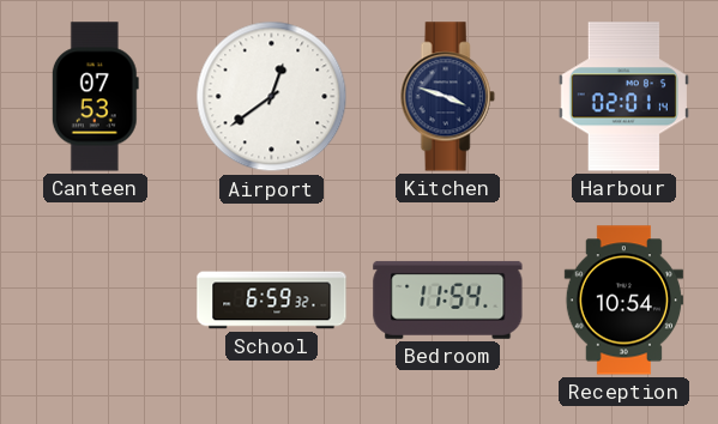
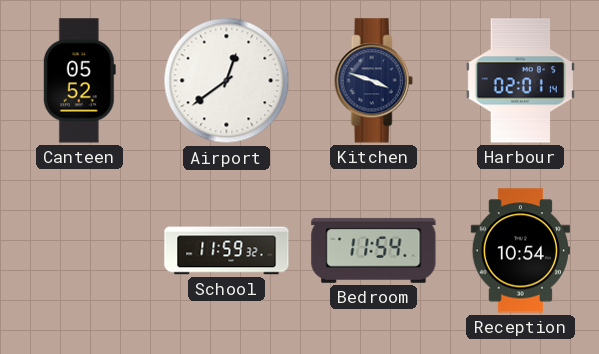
Canteen: 07:53 -> 05:52
School: 6:59 -> 11:59
